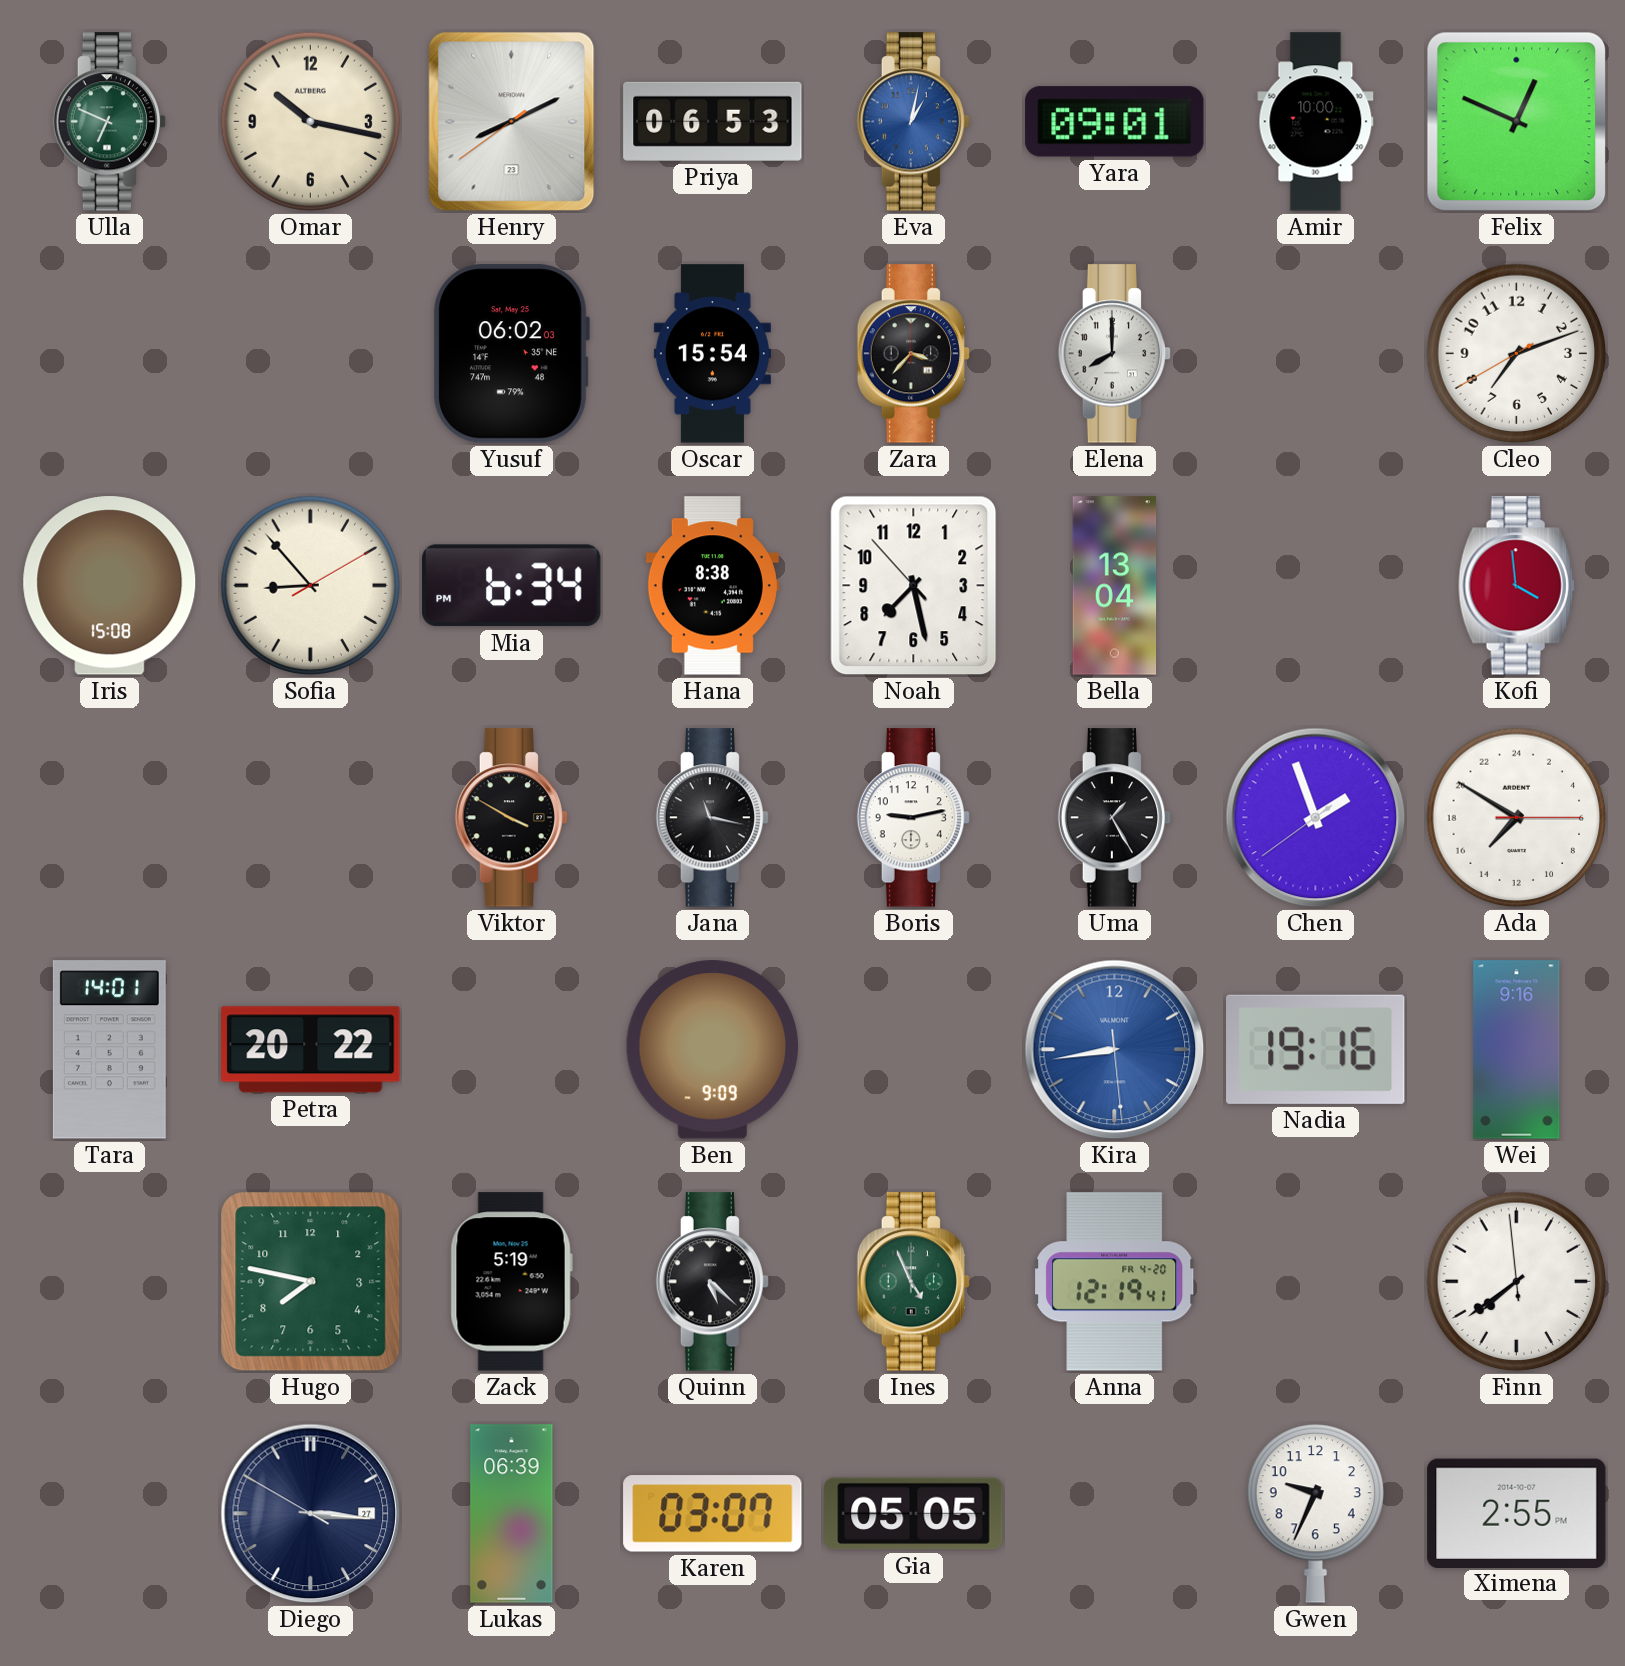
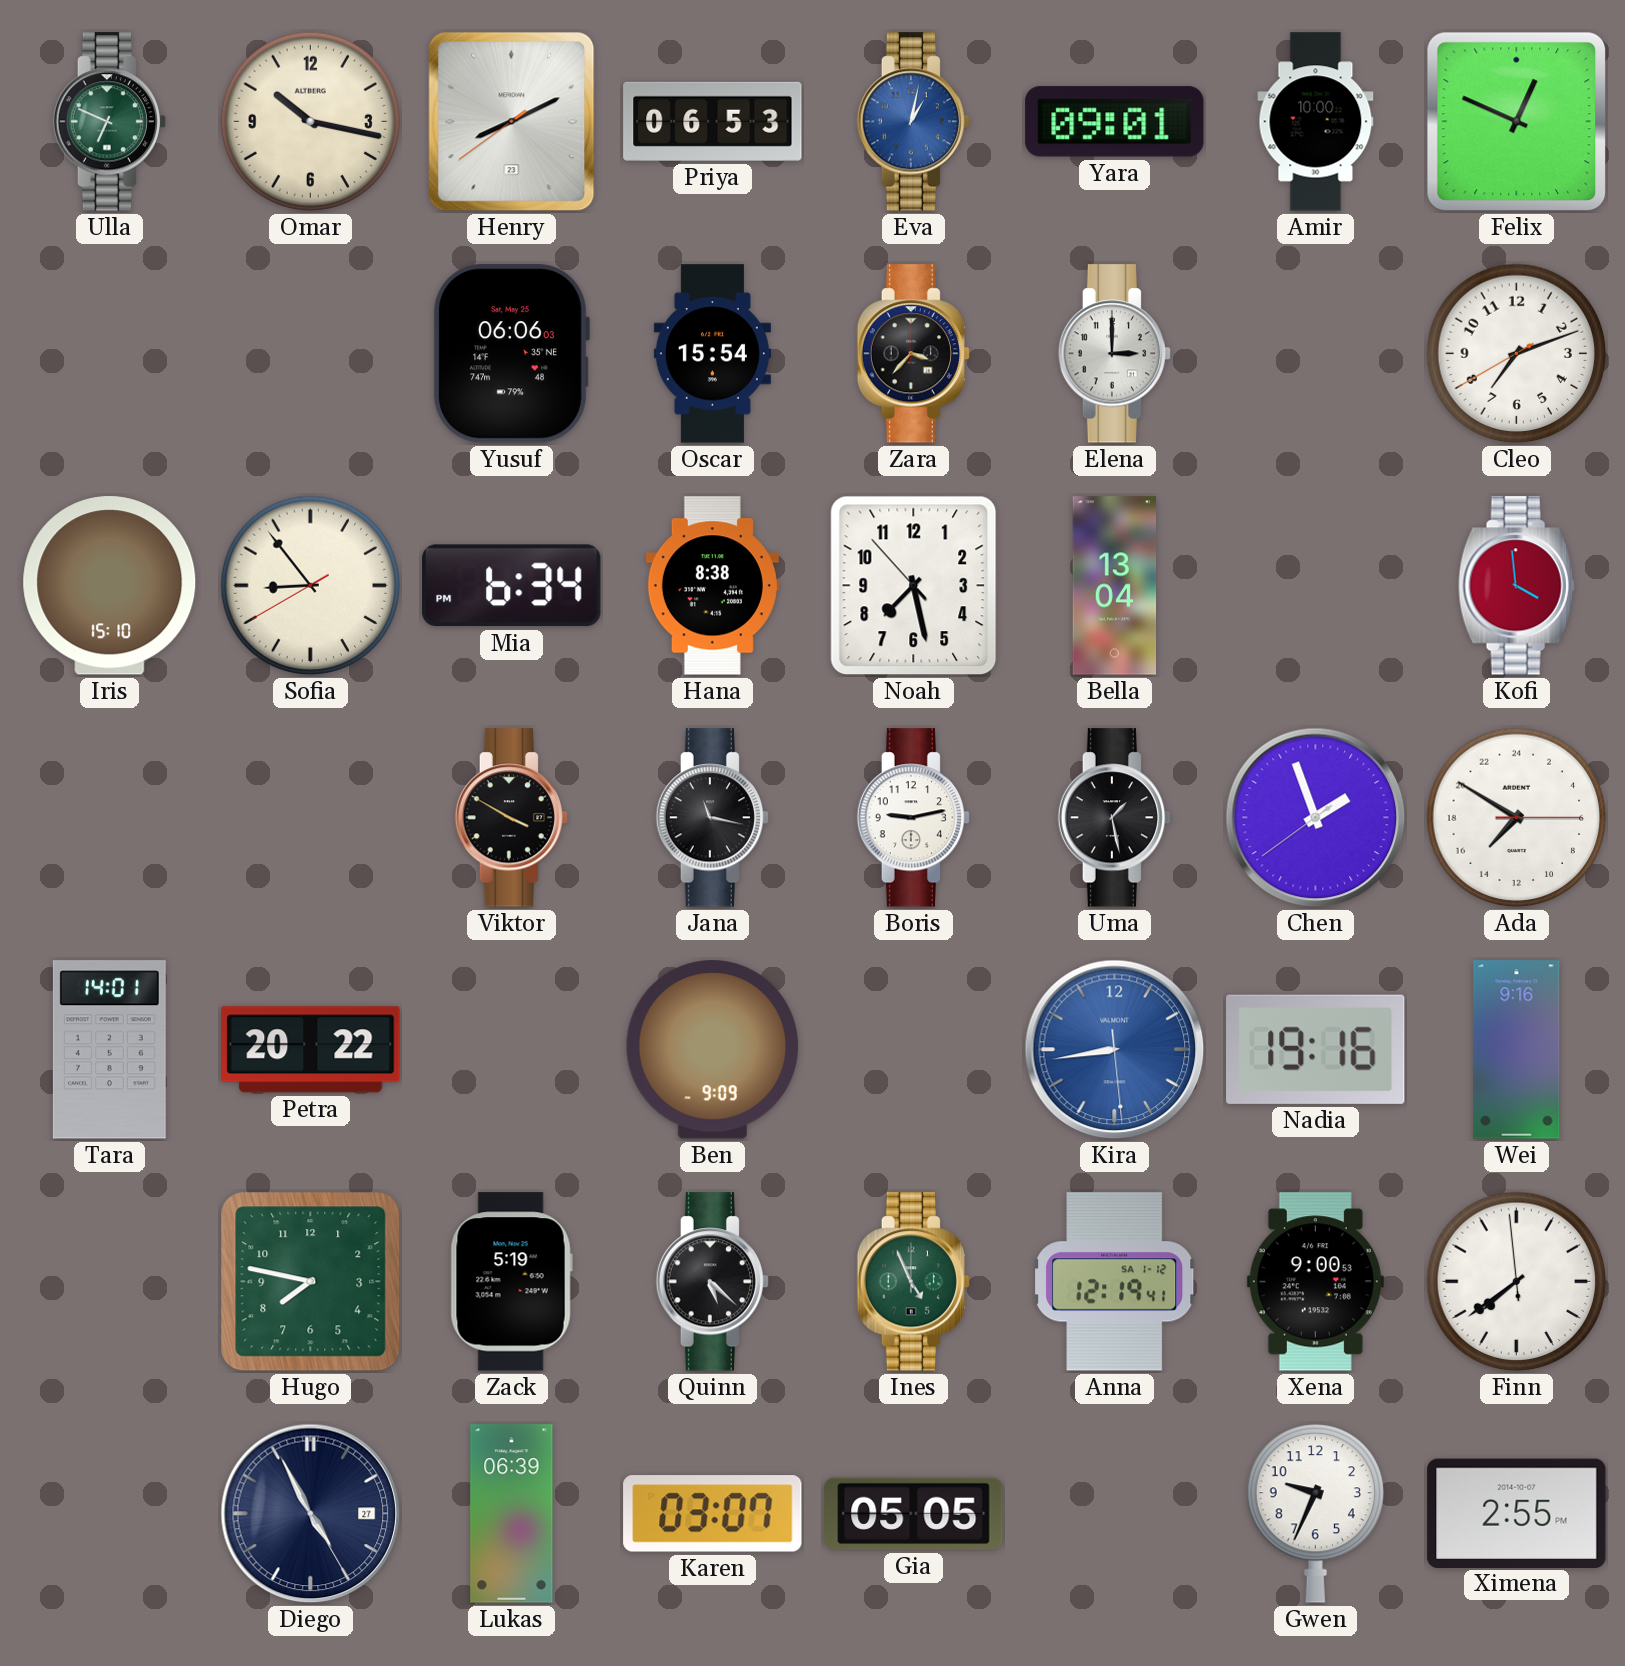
Yusuf: 06:02 -> 06:06
Elena: 8:00 -> 3:00
Iris: 15:08 -> 15:10
Sofia: 8:53:10 -> 8:53:40
Uma: 1:25 -> 1:28
Anna date: FR 4-20 -> SA 1-12
Xena: none -> 9:00
Diego: 3:15 -> 4:55
